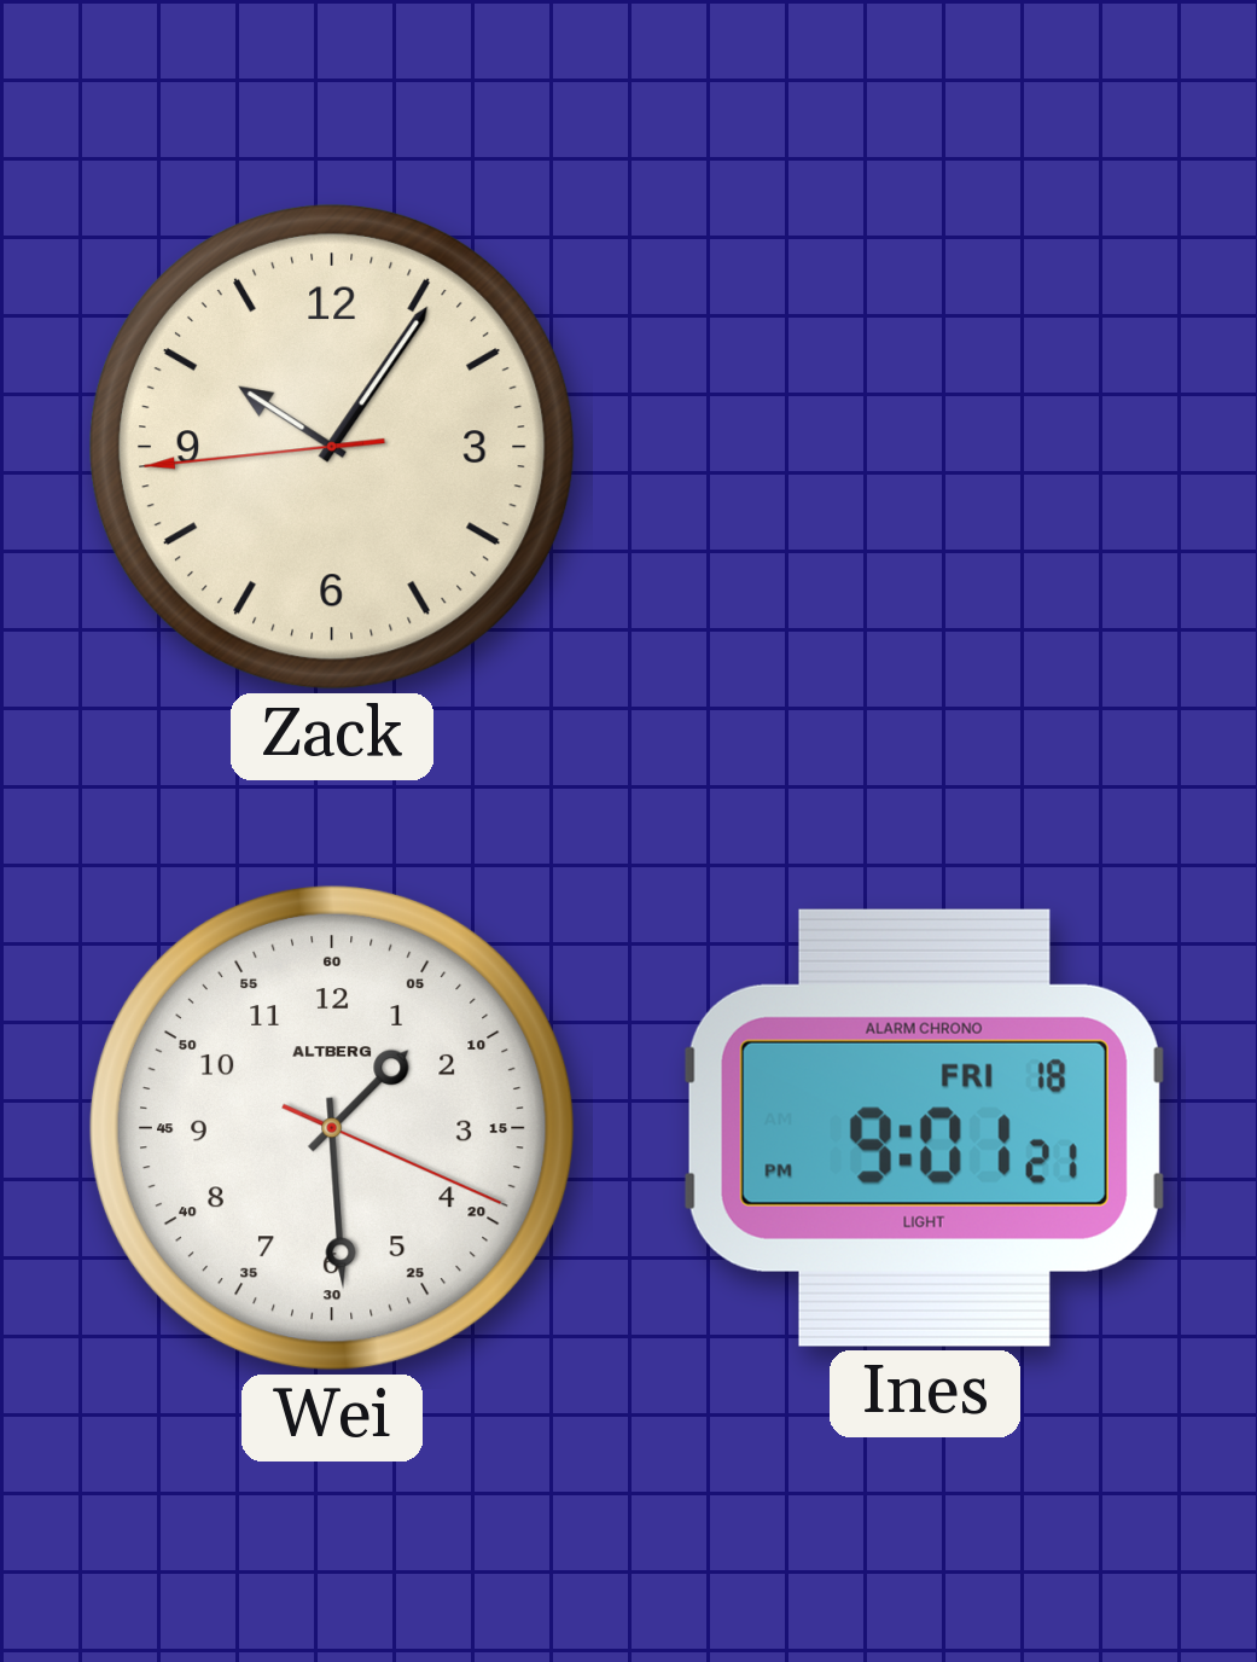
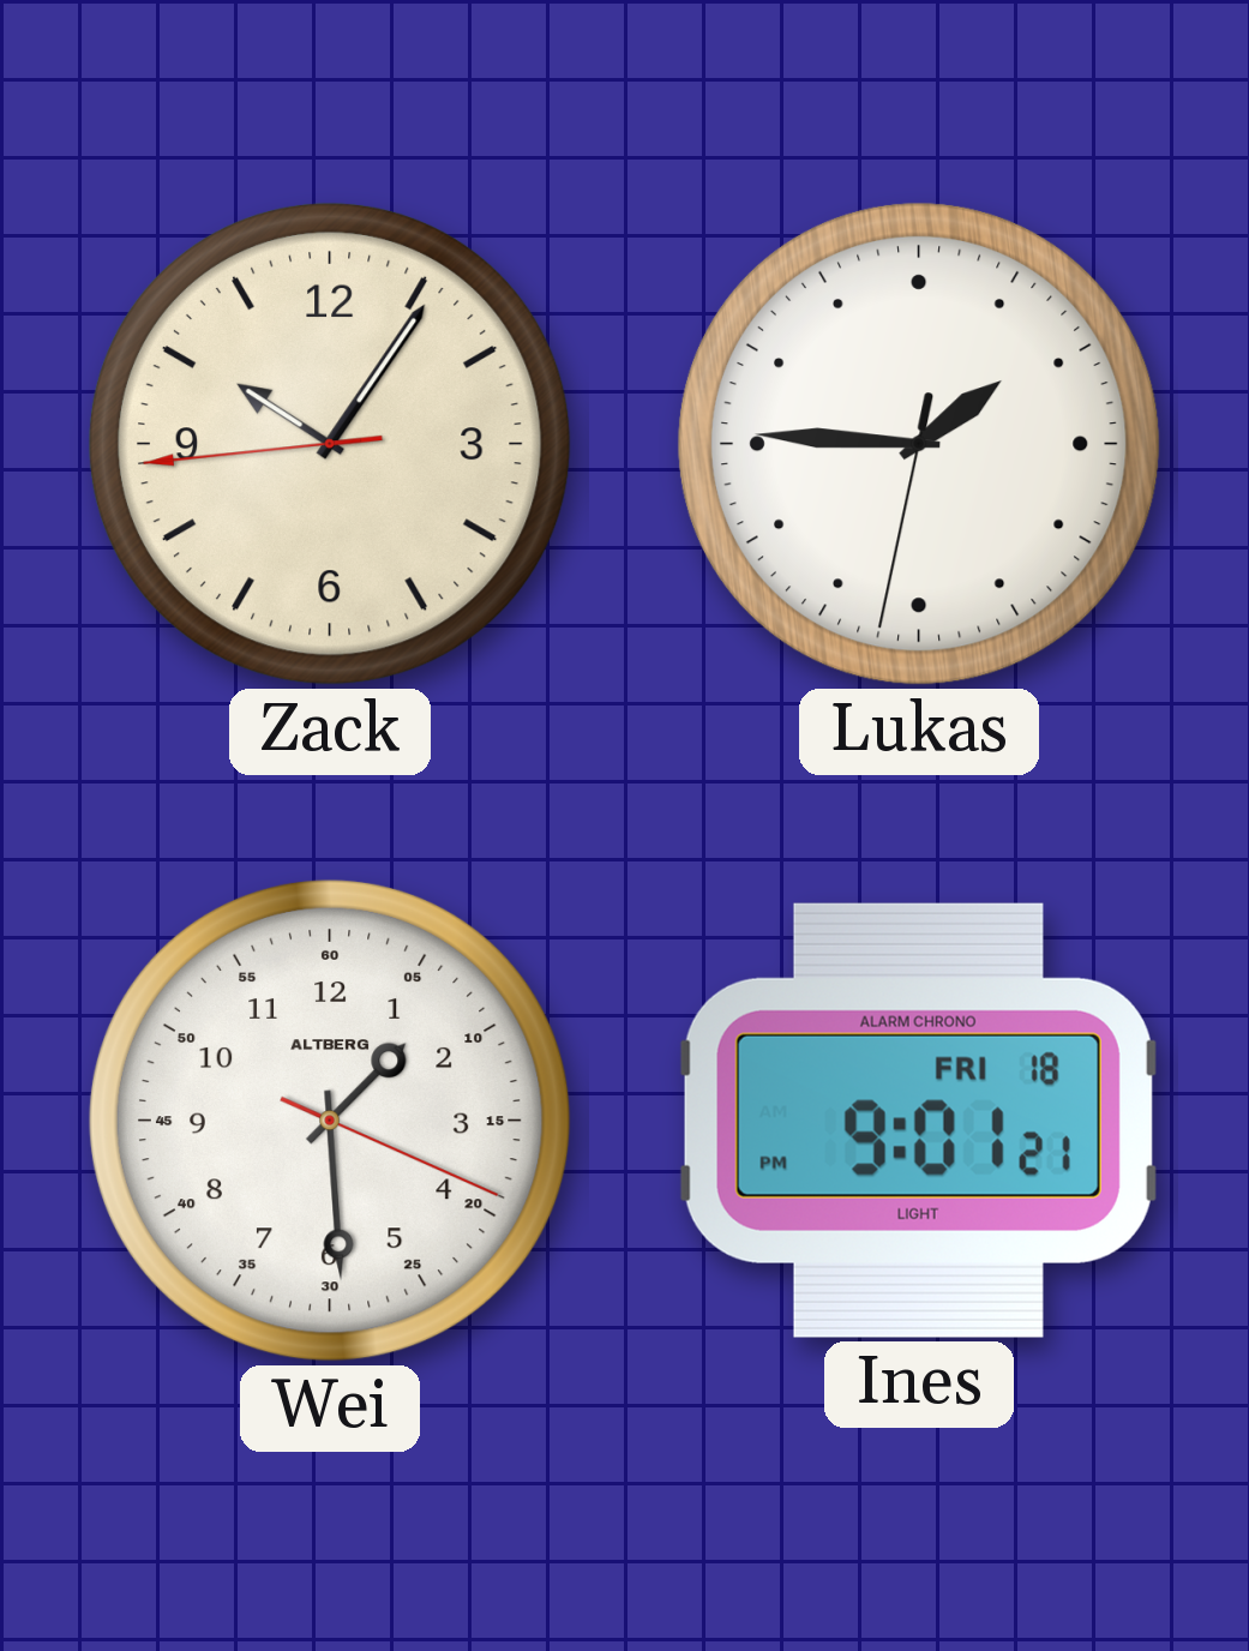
Lukas: none -> 1:45
